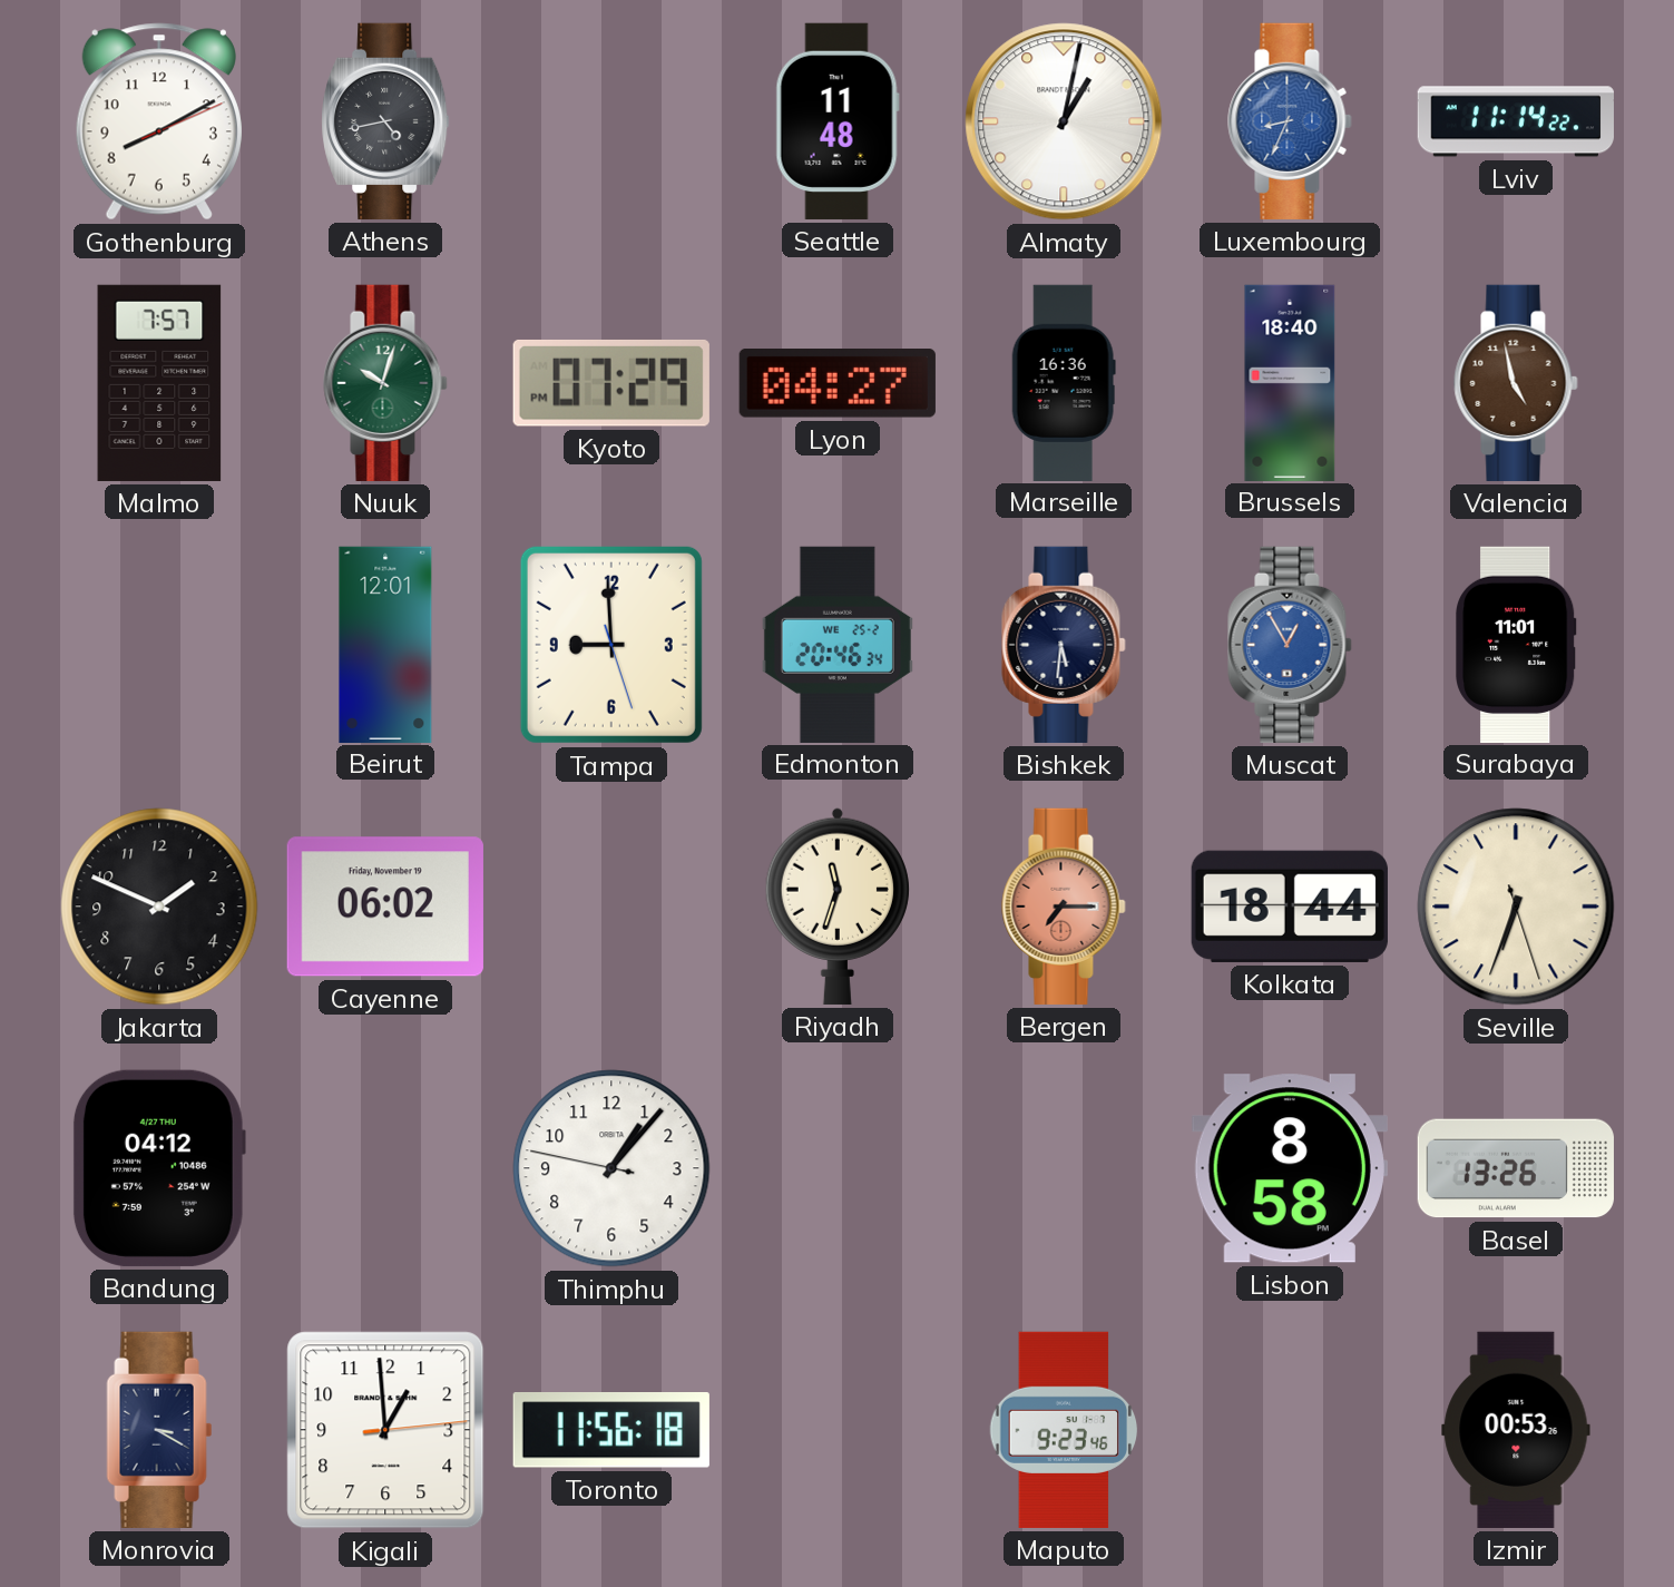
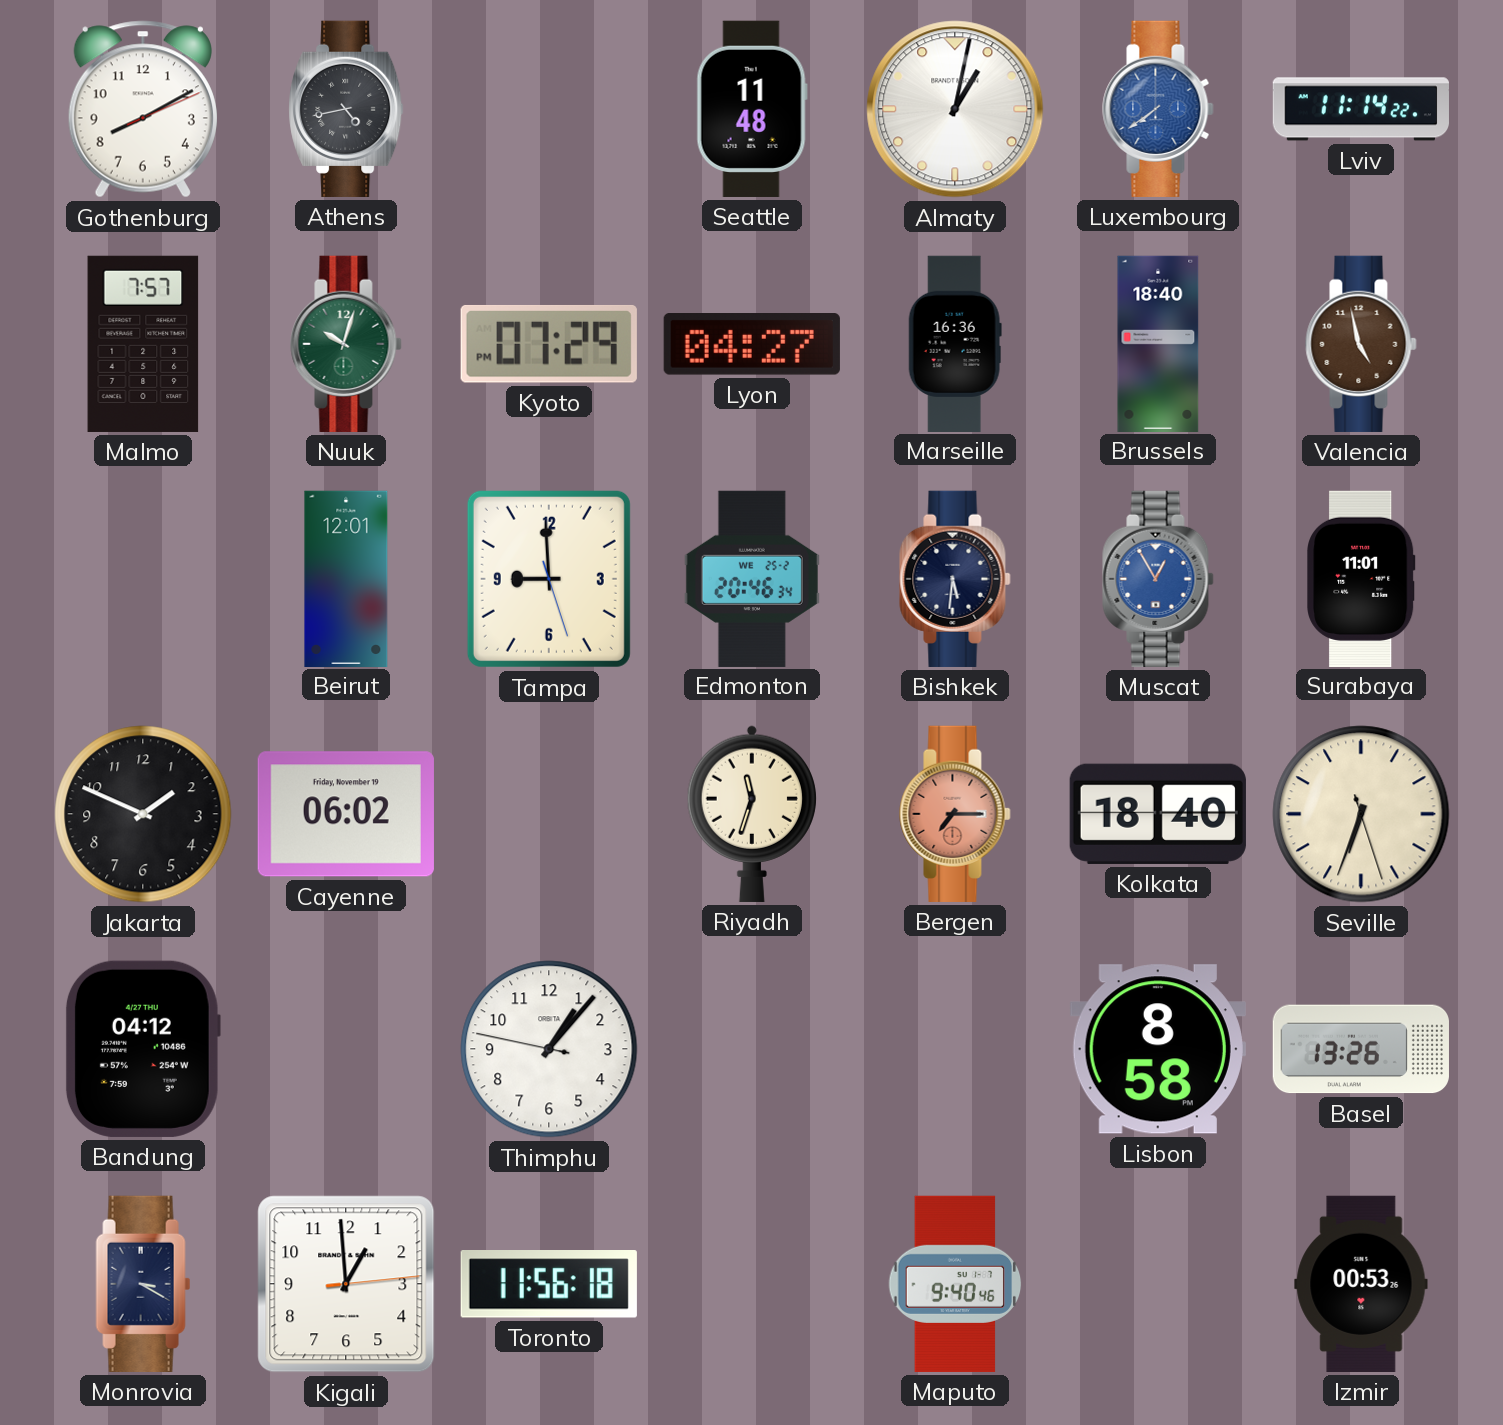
Luxembourg: 8:34 -> 7:39
Kolkata: 18:44 -> 18:40
Maputo: 9:23 -> 9:40
